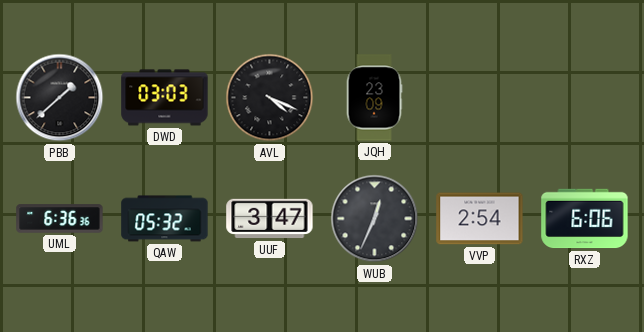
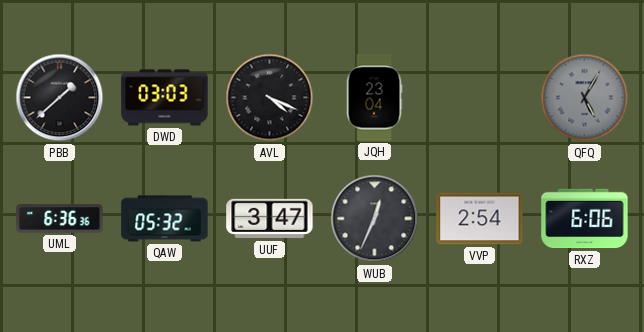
JQH: 23:09 -> 23:04
QFQ: none -> 5:05
